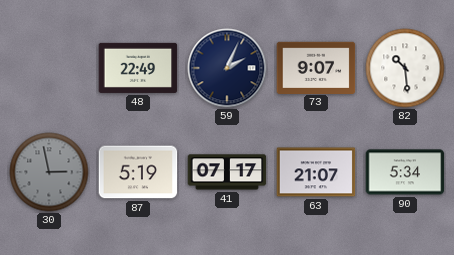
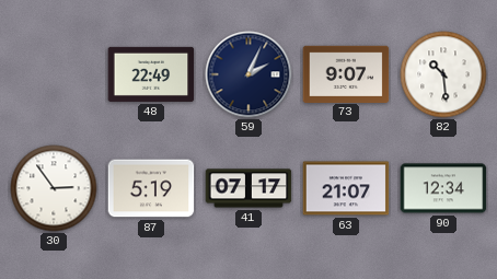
30: 2:58 -> 2:54
30 dial: grey -> white
90: 5:34 -> 12:34
